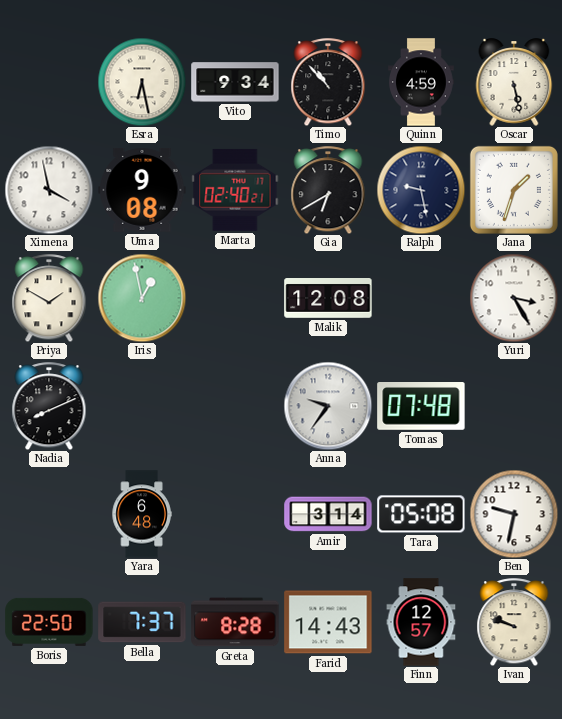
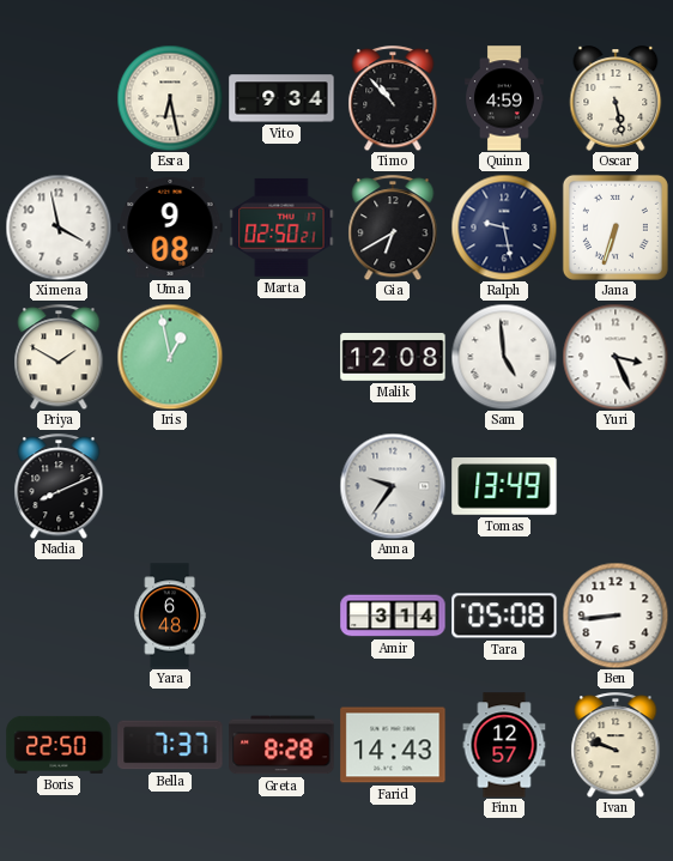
Marta: 02:40 -> 02:50
Jana: 1:33 -> 6:33
Sam: none -> 4:59
Yuri: 3:25 -> 3:26
Tomas: 07:48 -> 13:49
Ben: 9:32 -> 8:44
